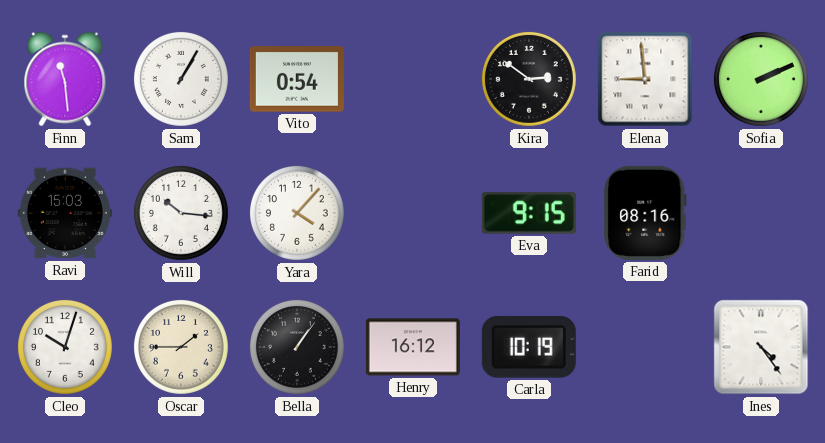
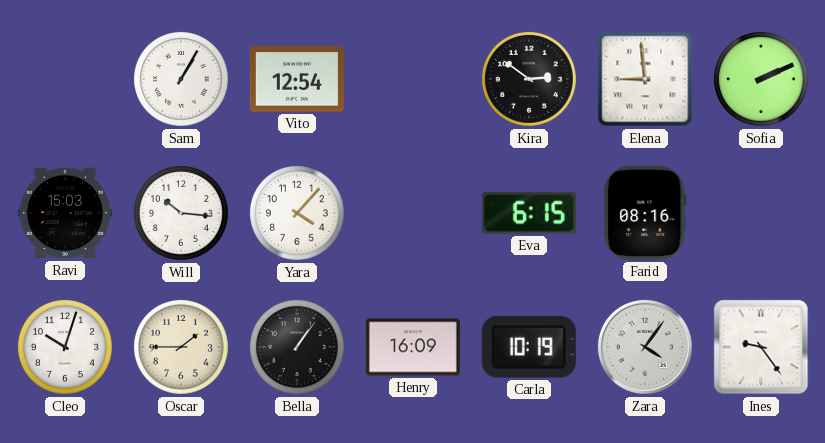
Finn: 11:29 -> none
Vito: 0:54 -> 12:54
Eva: 9:15 -> 6:15
Henry: 16:12 -> 16:09
Zara: none -> 4:06
Ines: 4:24 -> 9:24
